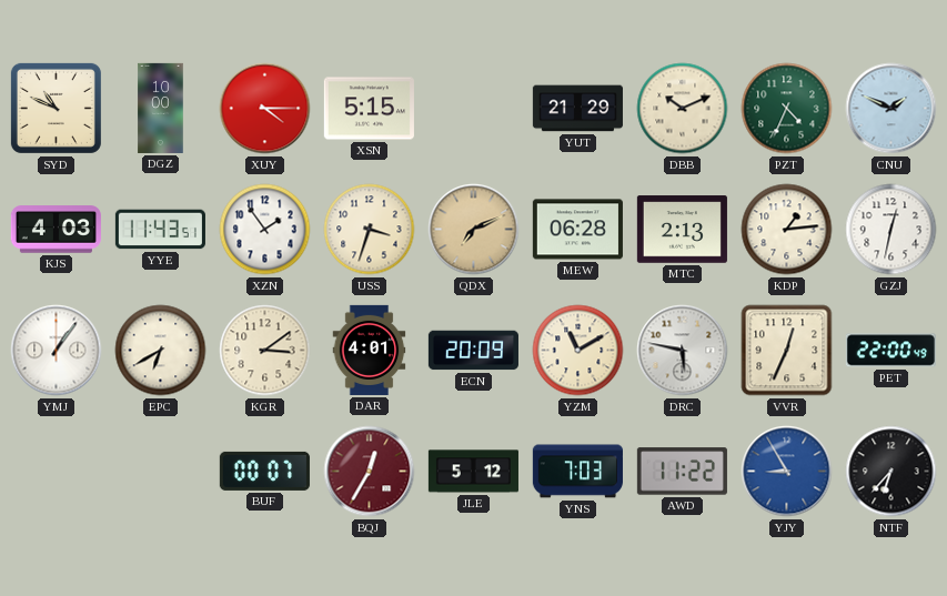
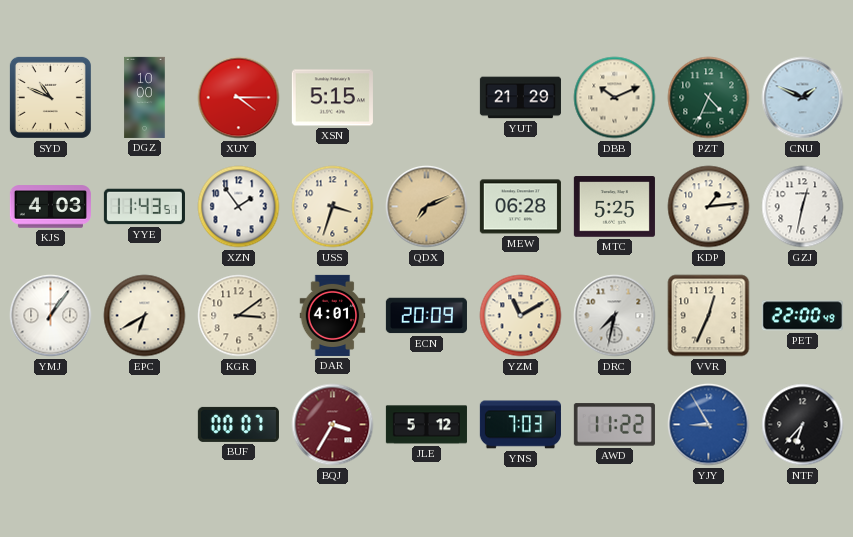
MTC: 2:13 -> 5:25
DRC: 5:47 -> 7:32
BQJ: 12:35 -> 3:35
